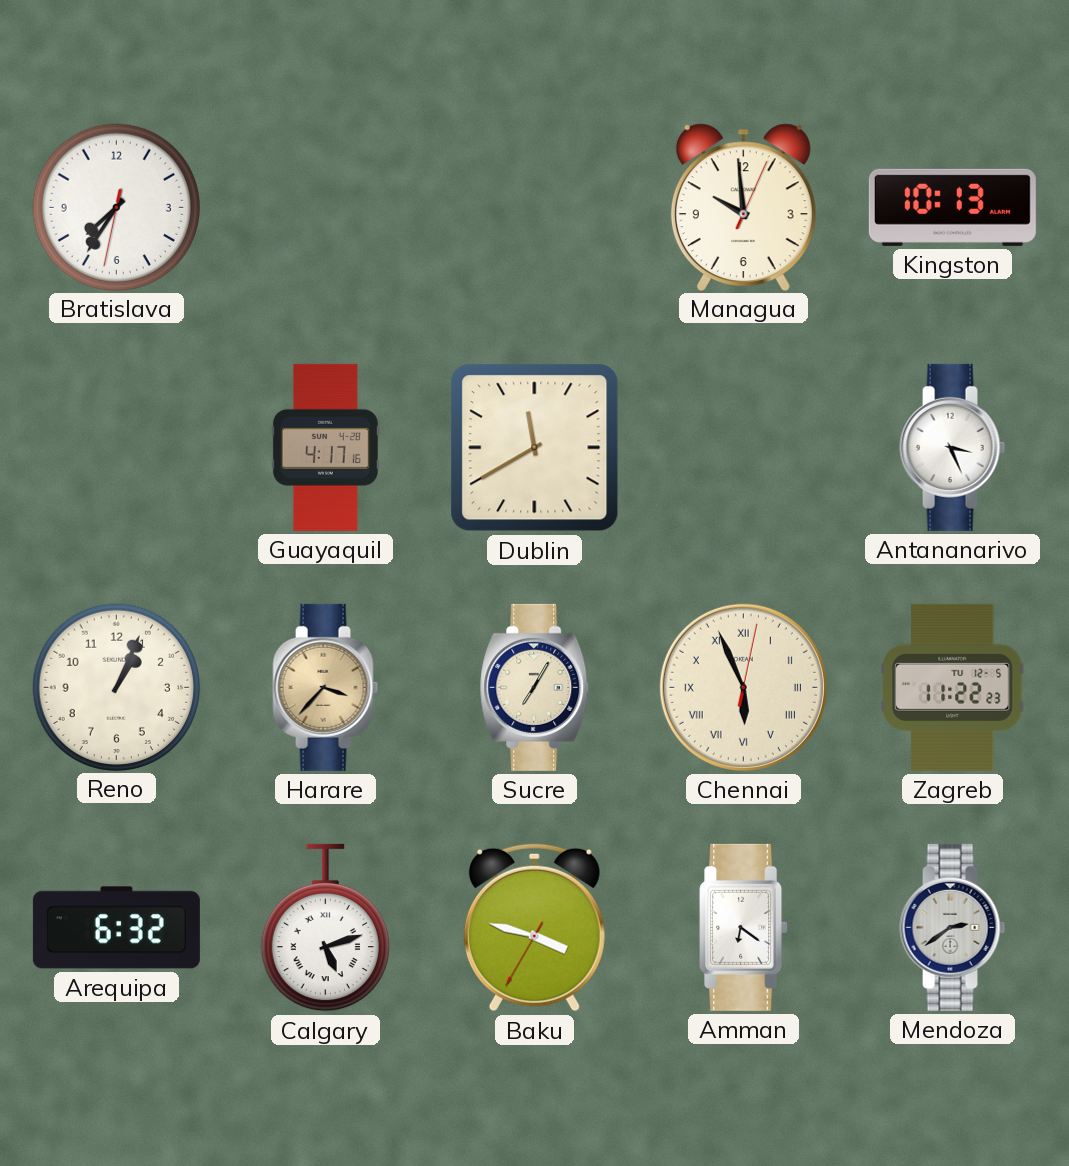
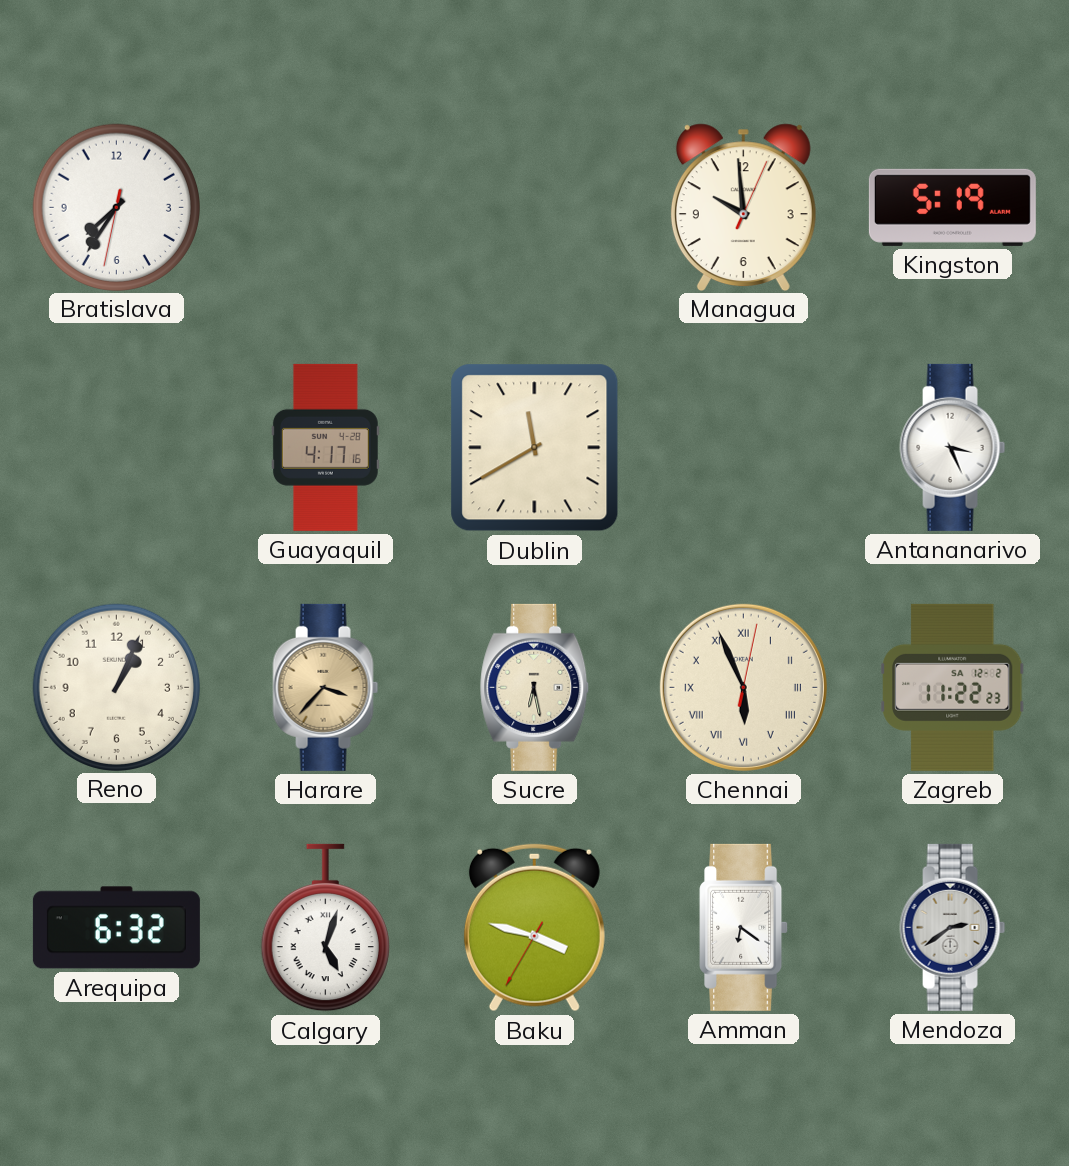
Kingston: 10:13 -> 5:19
Sucre: 7:05 -> 6:28
Zagreb date: TU 12-5 -> SA 12-2
Calgary: 5:12 -> 5:03
